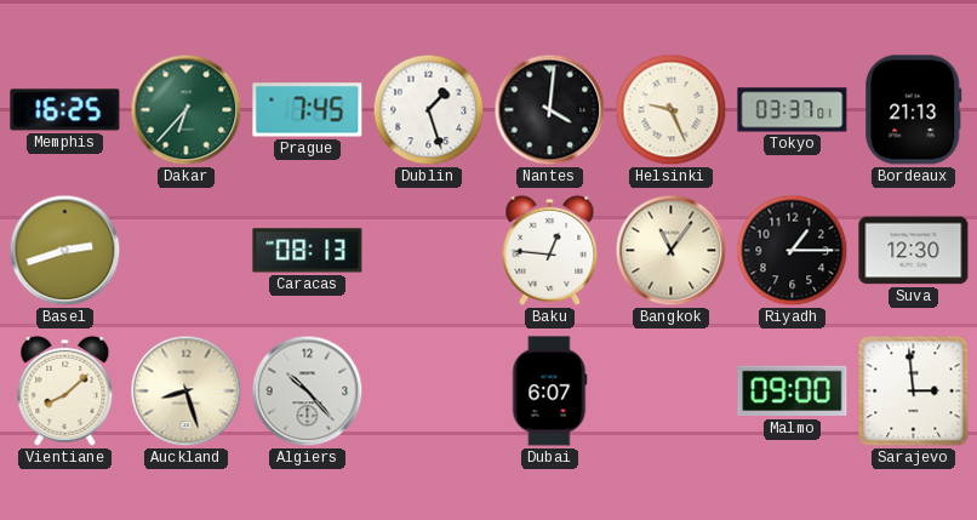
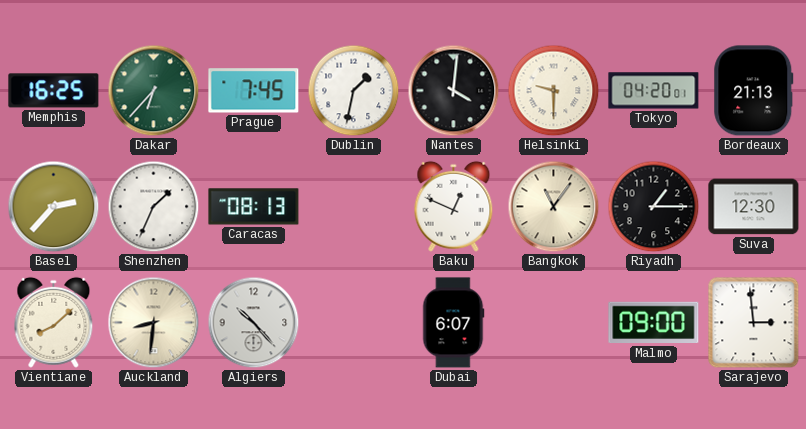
Dublin: 1:27 -> 1:32
Helsinki: 9:26 -> 9:30
Tokyo: 03:37 -> 04:20
Basel: 2:42 -> 2:37
Shenzhen: none -> 1:34
Baku: 12:46 -> 12:49
Auckland: 8:27 -> 8:31
